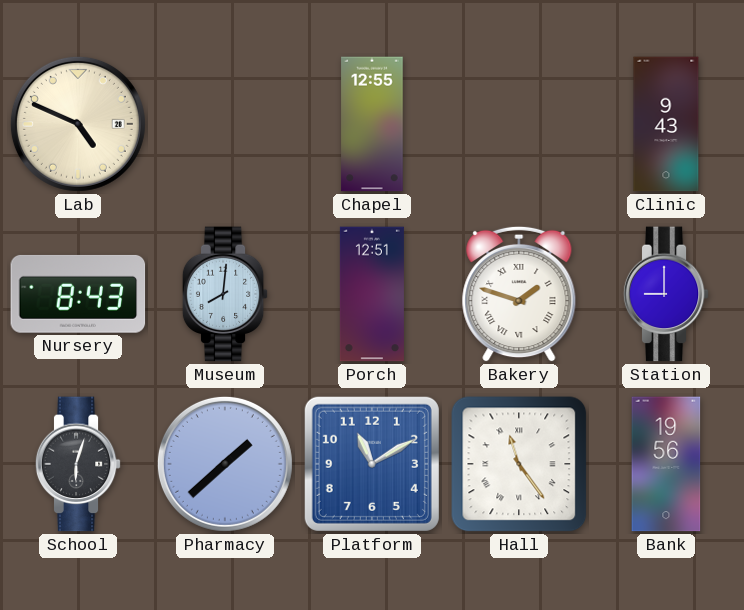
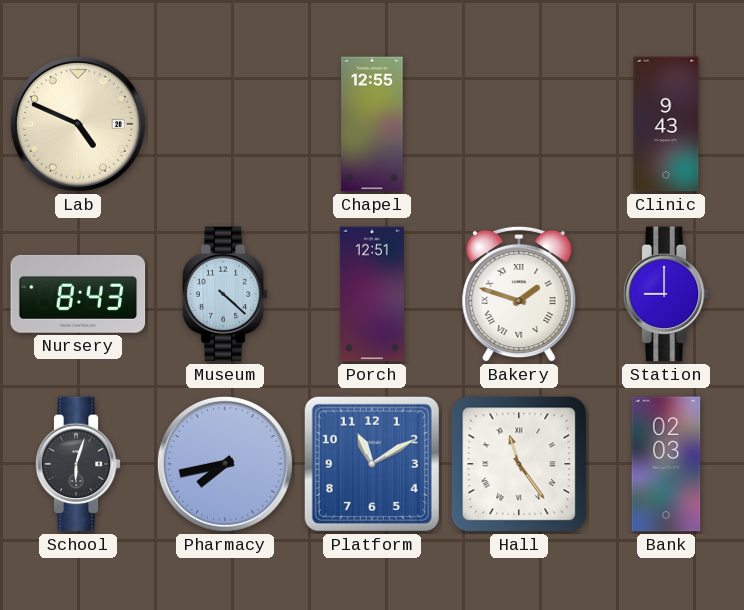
Museum: 8:01 -> 4:22
Pharmacy: 1:38 -> 7:43
Bank: 19:56 -> 02:03
